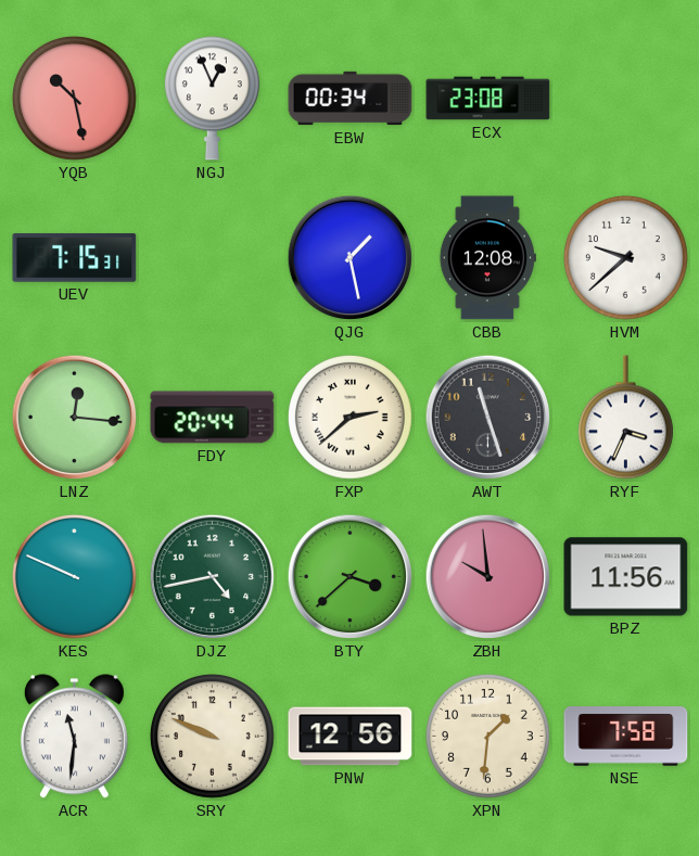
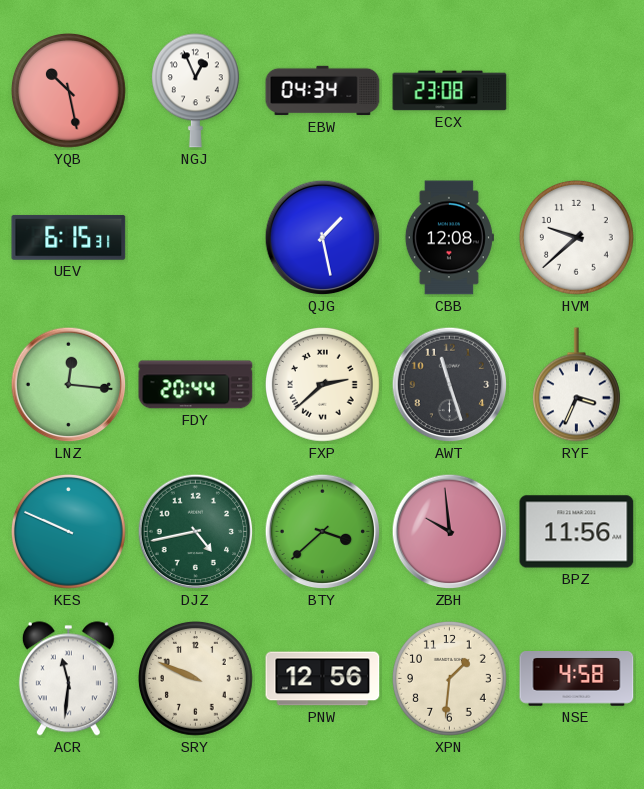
EBW: 00:34 -> 04:34
UEV: 7:15 -> 6:15
NSE: 7:58 -> 4:58
